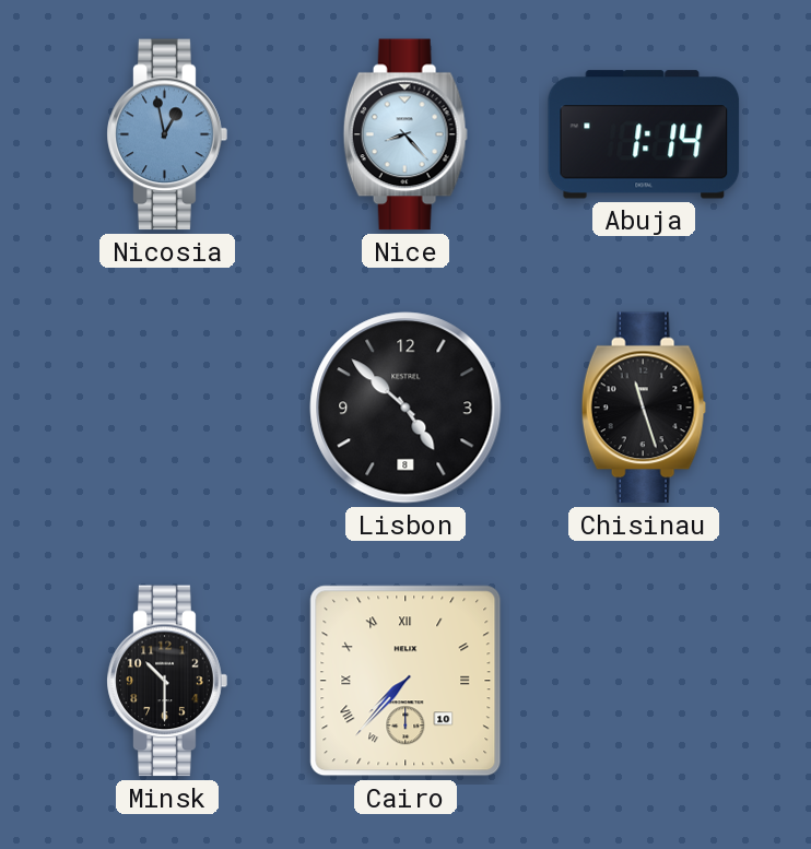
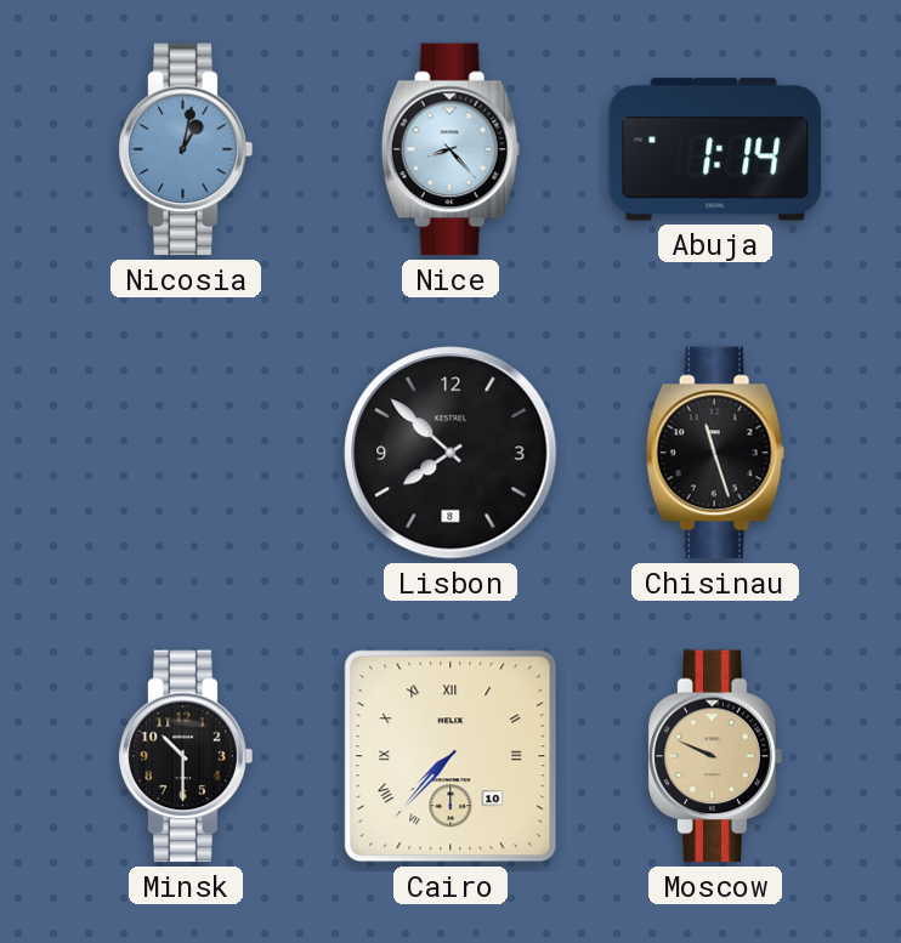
Nicosia: 12:58 -> 1:02
Lisbon: 4:52 -> 7:52
Moscow: none -> 9:49
